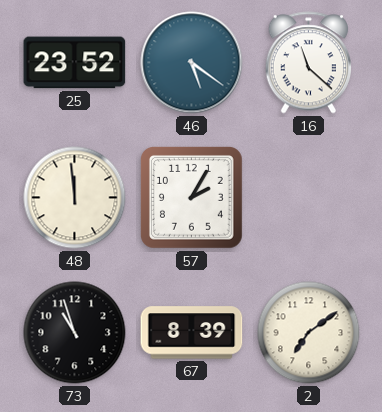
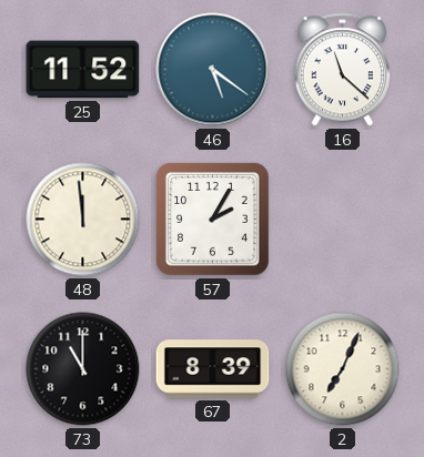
25: 23:52 -> 11:52
73: 10:57 -> 11:00
2: 7:09 -> 7:04
